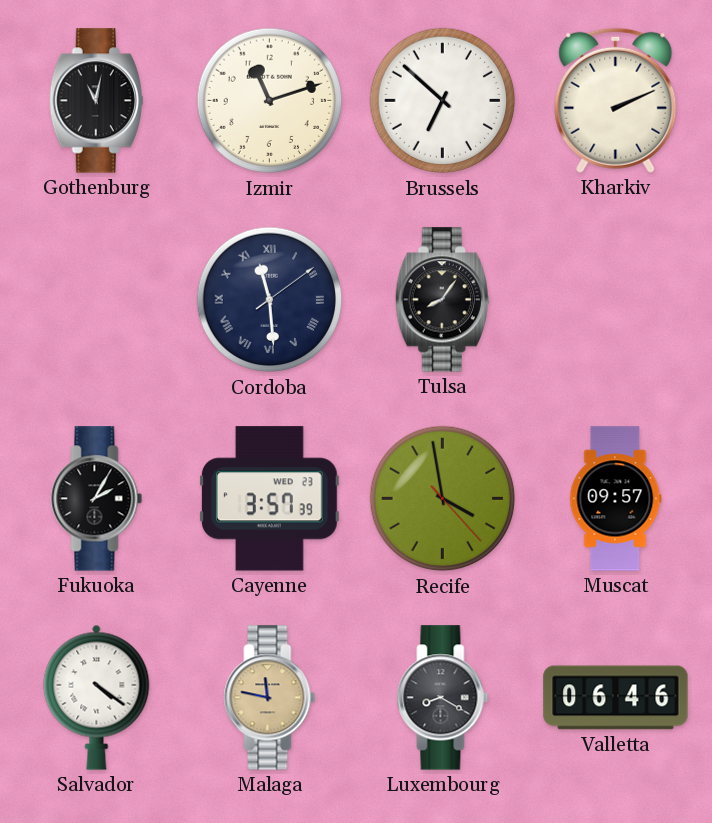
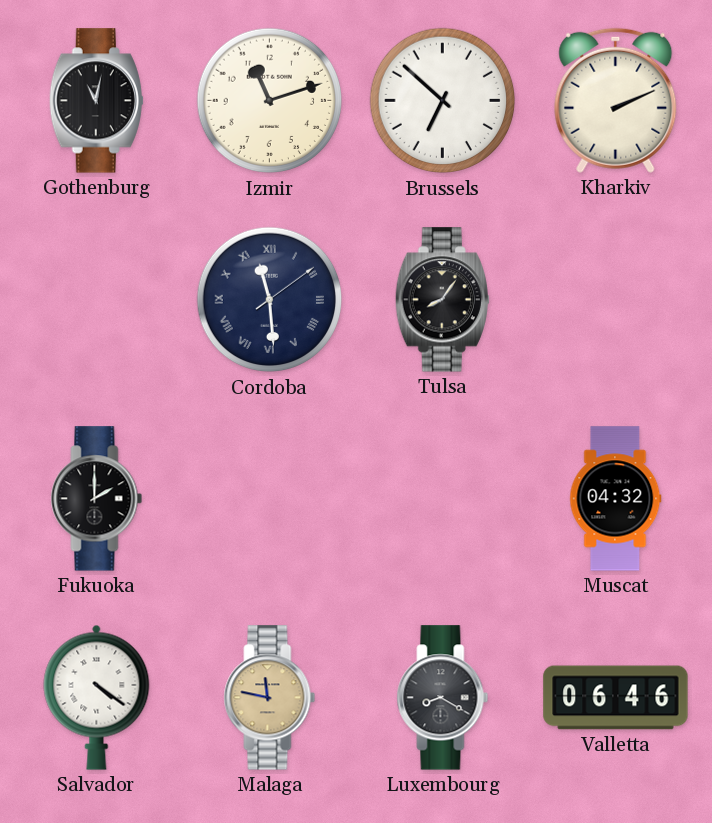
Fukuoka: 2:05 -> 2:00
Cayenne: 3:57 -> none
Recife: 3:58 -> none
Muscat: 09:57 -> 04:32
